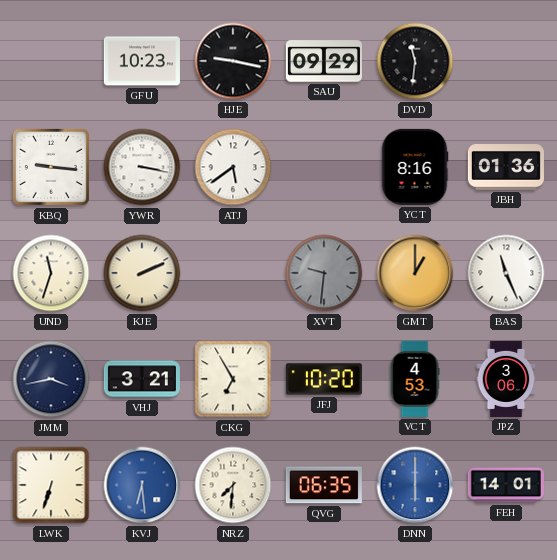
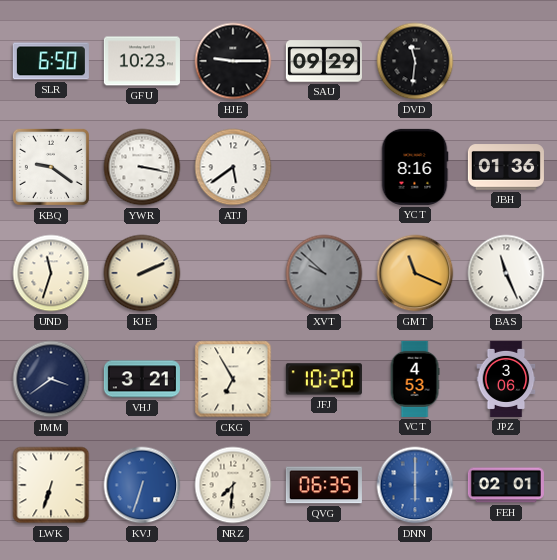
SLR: none -> 6:50
HJE: 9:17 -> 9:15
KBQ: 9:16 -> 9:21
XVT: 9:31 -> 9:52
GMT: 1:00 -> 11:19
JMM: 3:43 -> 3:39
KVJ: 6:29 -> 6:33
FEH: 14:01 -> 02:01
